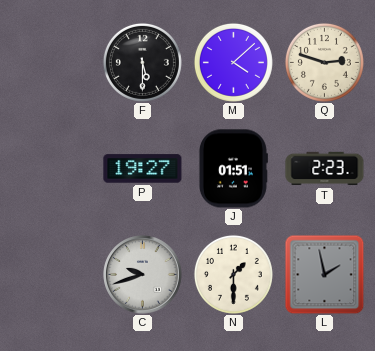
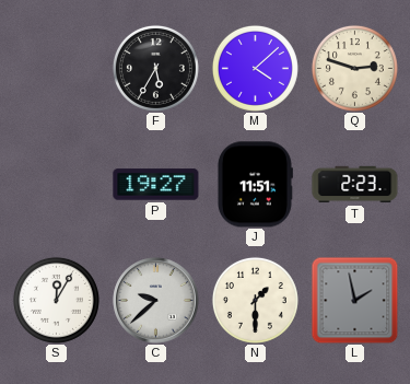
F: 5:30 -> 5:35
J: 01:51 -> 11:51
S: none -> 12:05
C: 9:42 -> 9:38
